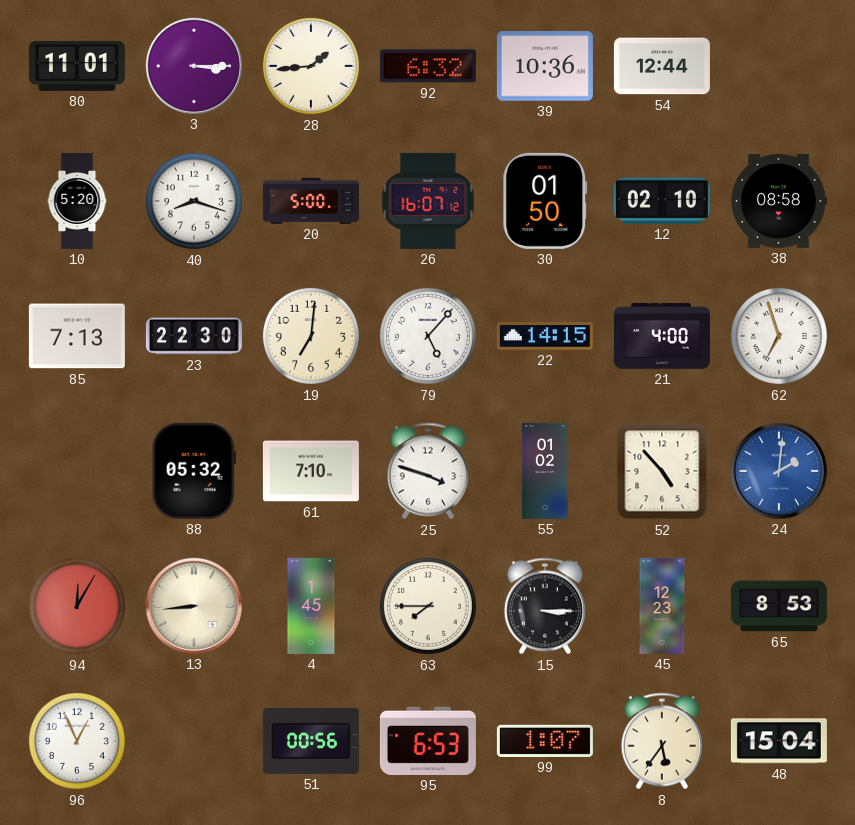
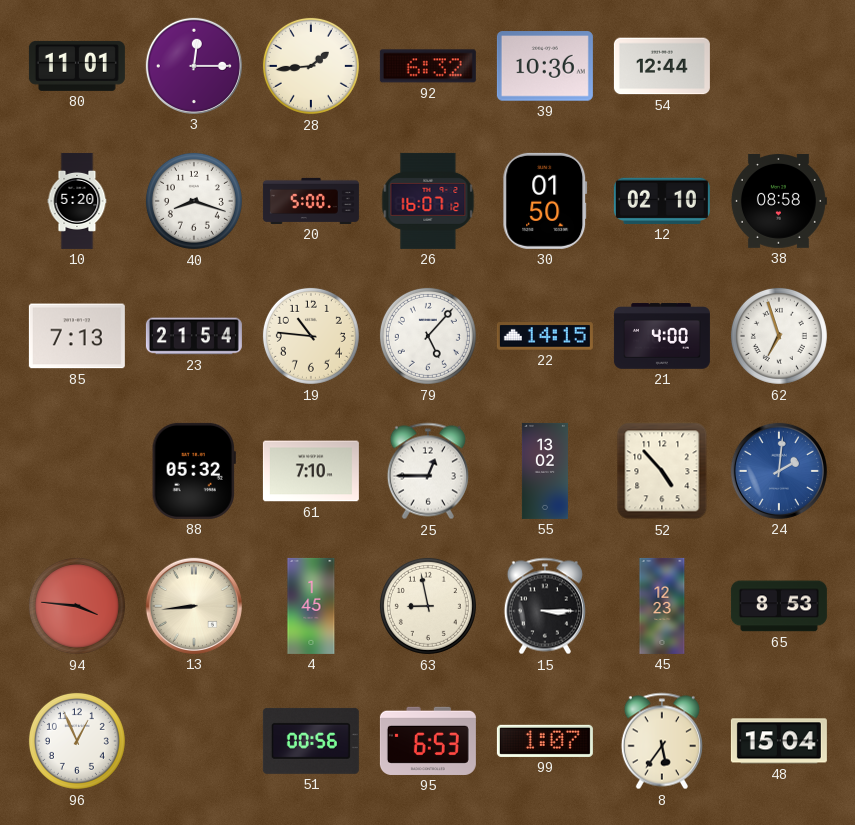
3: 3:15 -> 12:15
23: 22:30 -> 21:54
19: 7:01 -> 10:46
25: 3:48 -> 12:45
55: 01:02 -> 13:02
94: 12:05 -> 3:46
63: 7:45 -> 8:58
